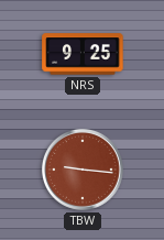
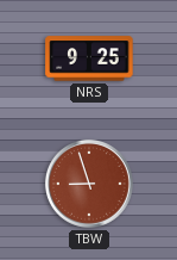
TBW: 9:16 -> 8:57
